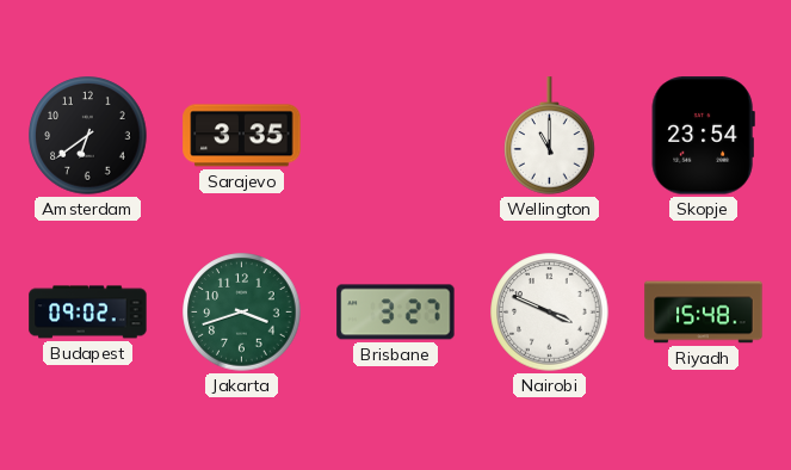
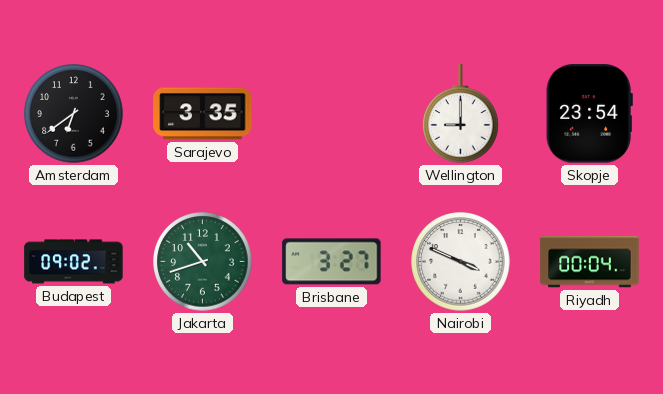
Wellington: 11:00 -> 9:00
Jakarta: 3:42 -> 10:42
Riyadh: 15:48 -> 00:04
